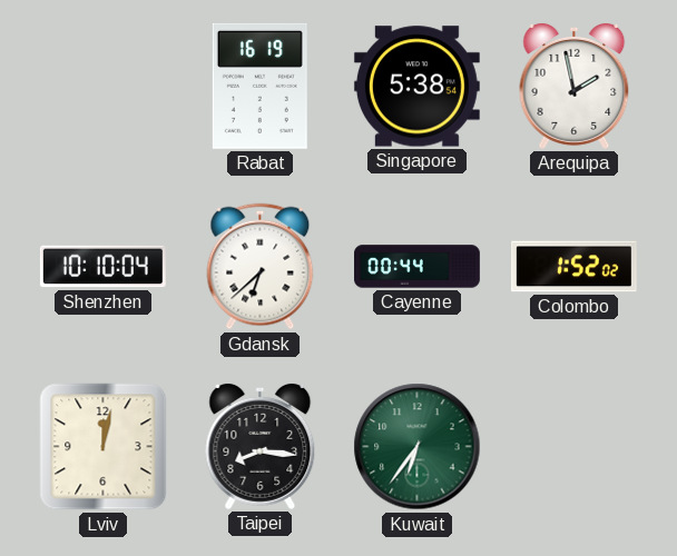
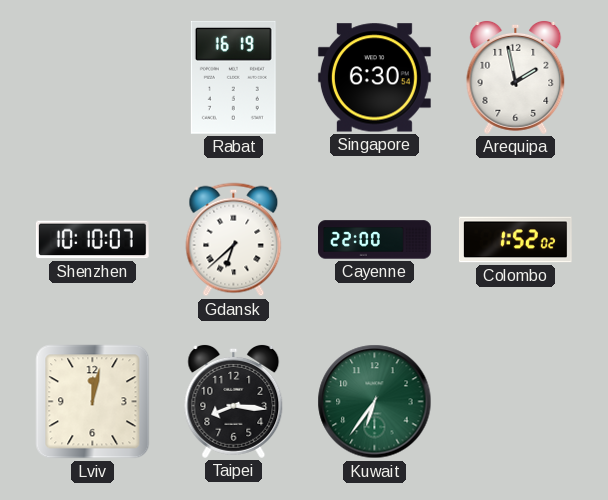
Singapore: 5:38 -> 6:30
Shenzhen: 10:10:04 -> 10:10:07
Cayenne: 00:44 -> 22:00
